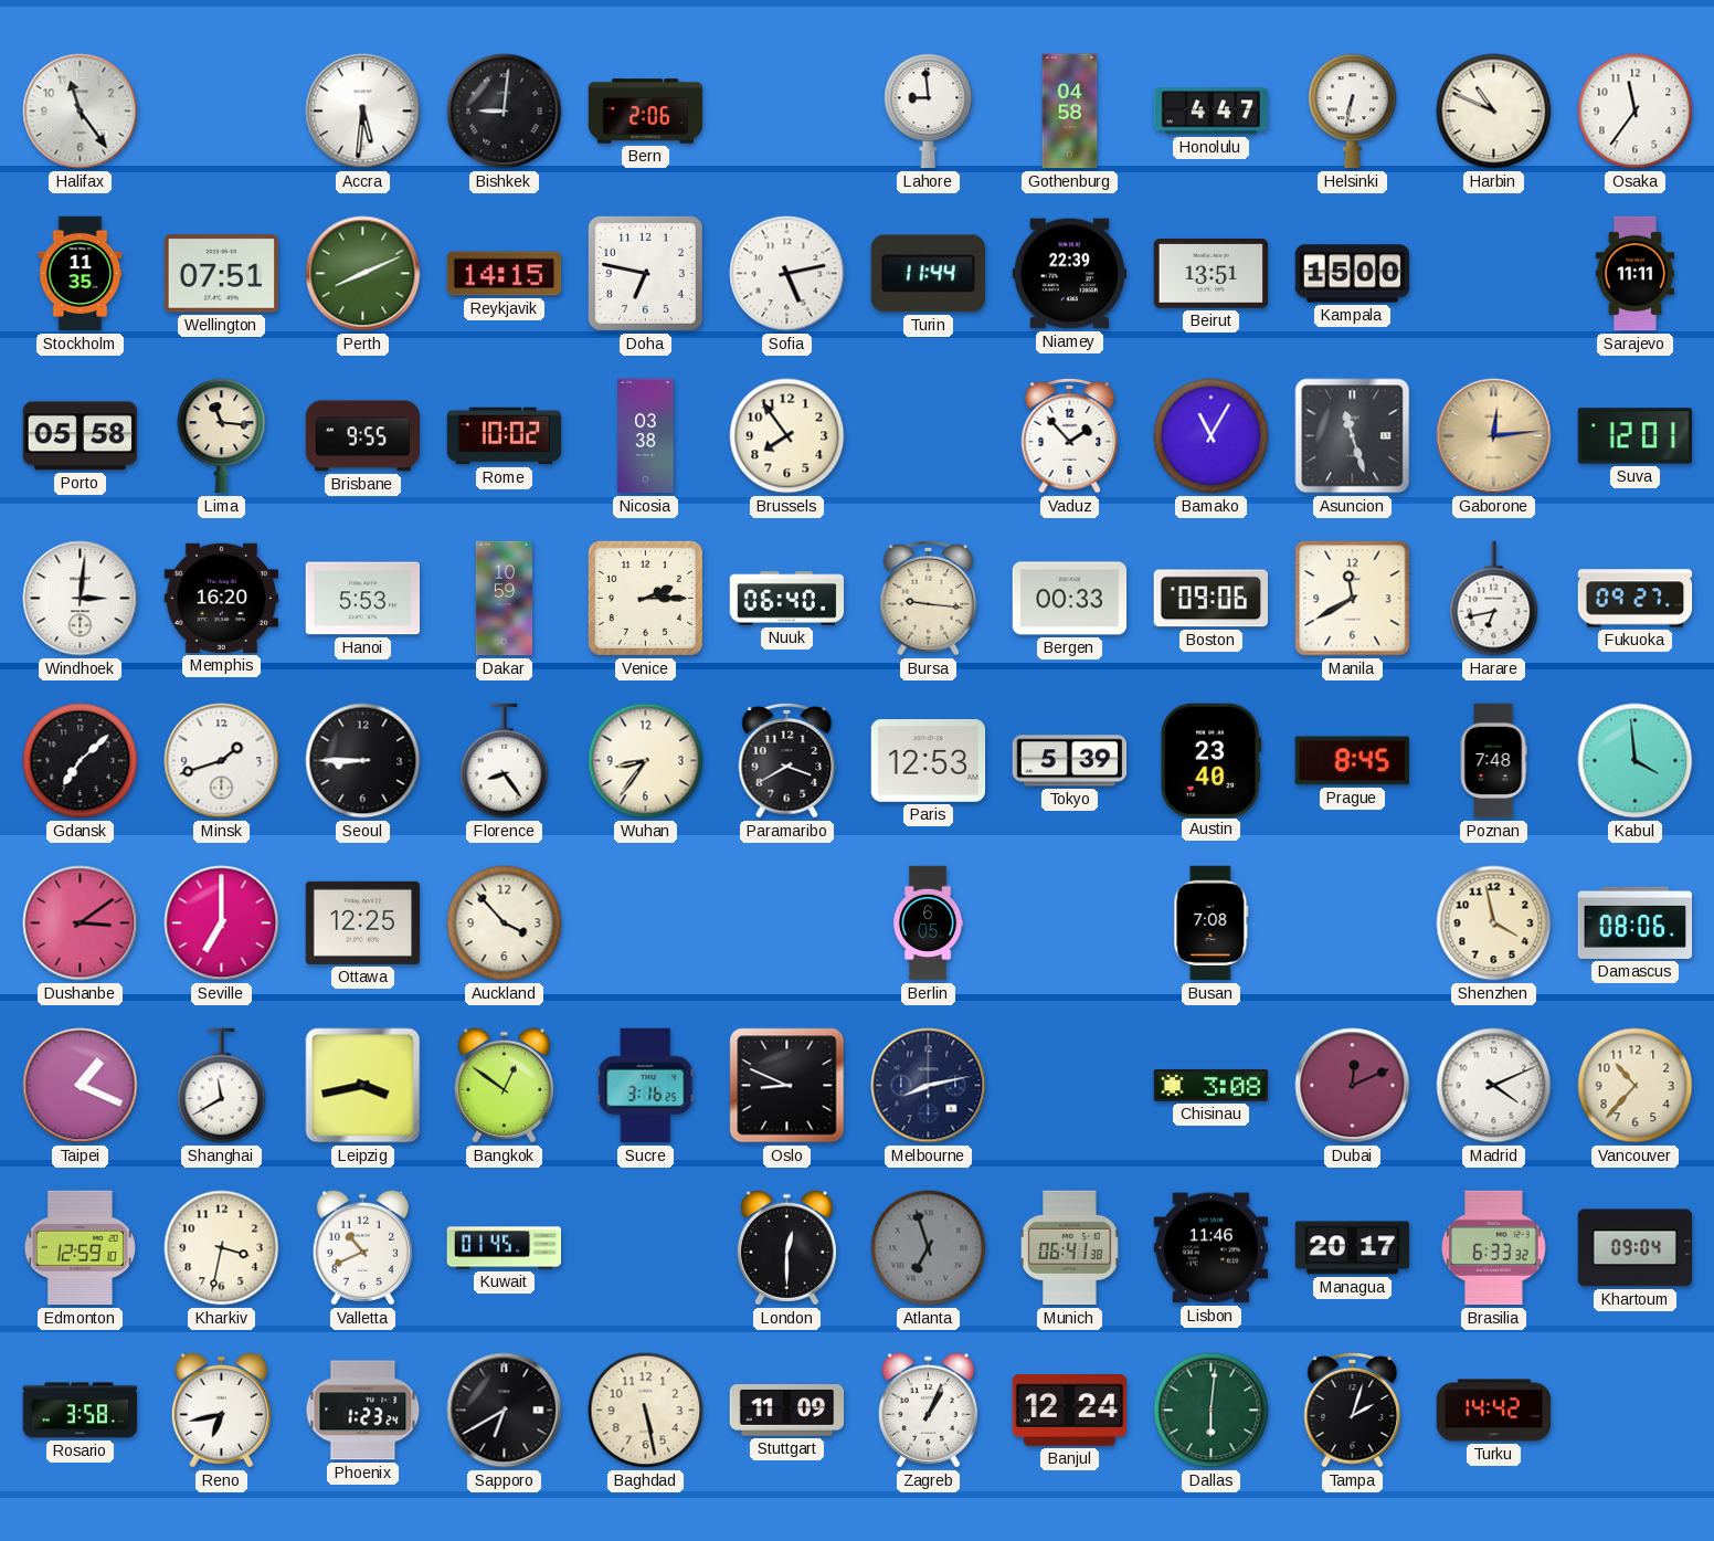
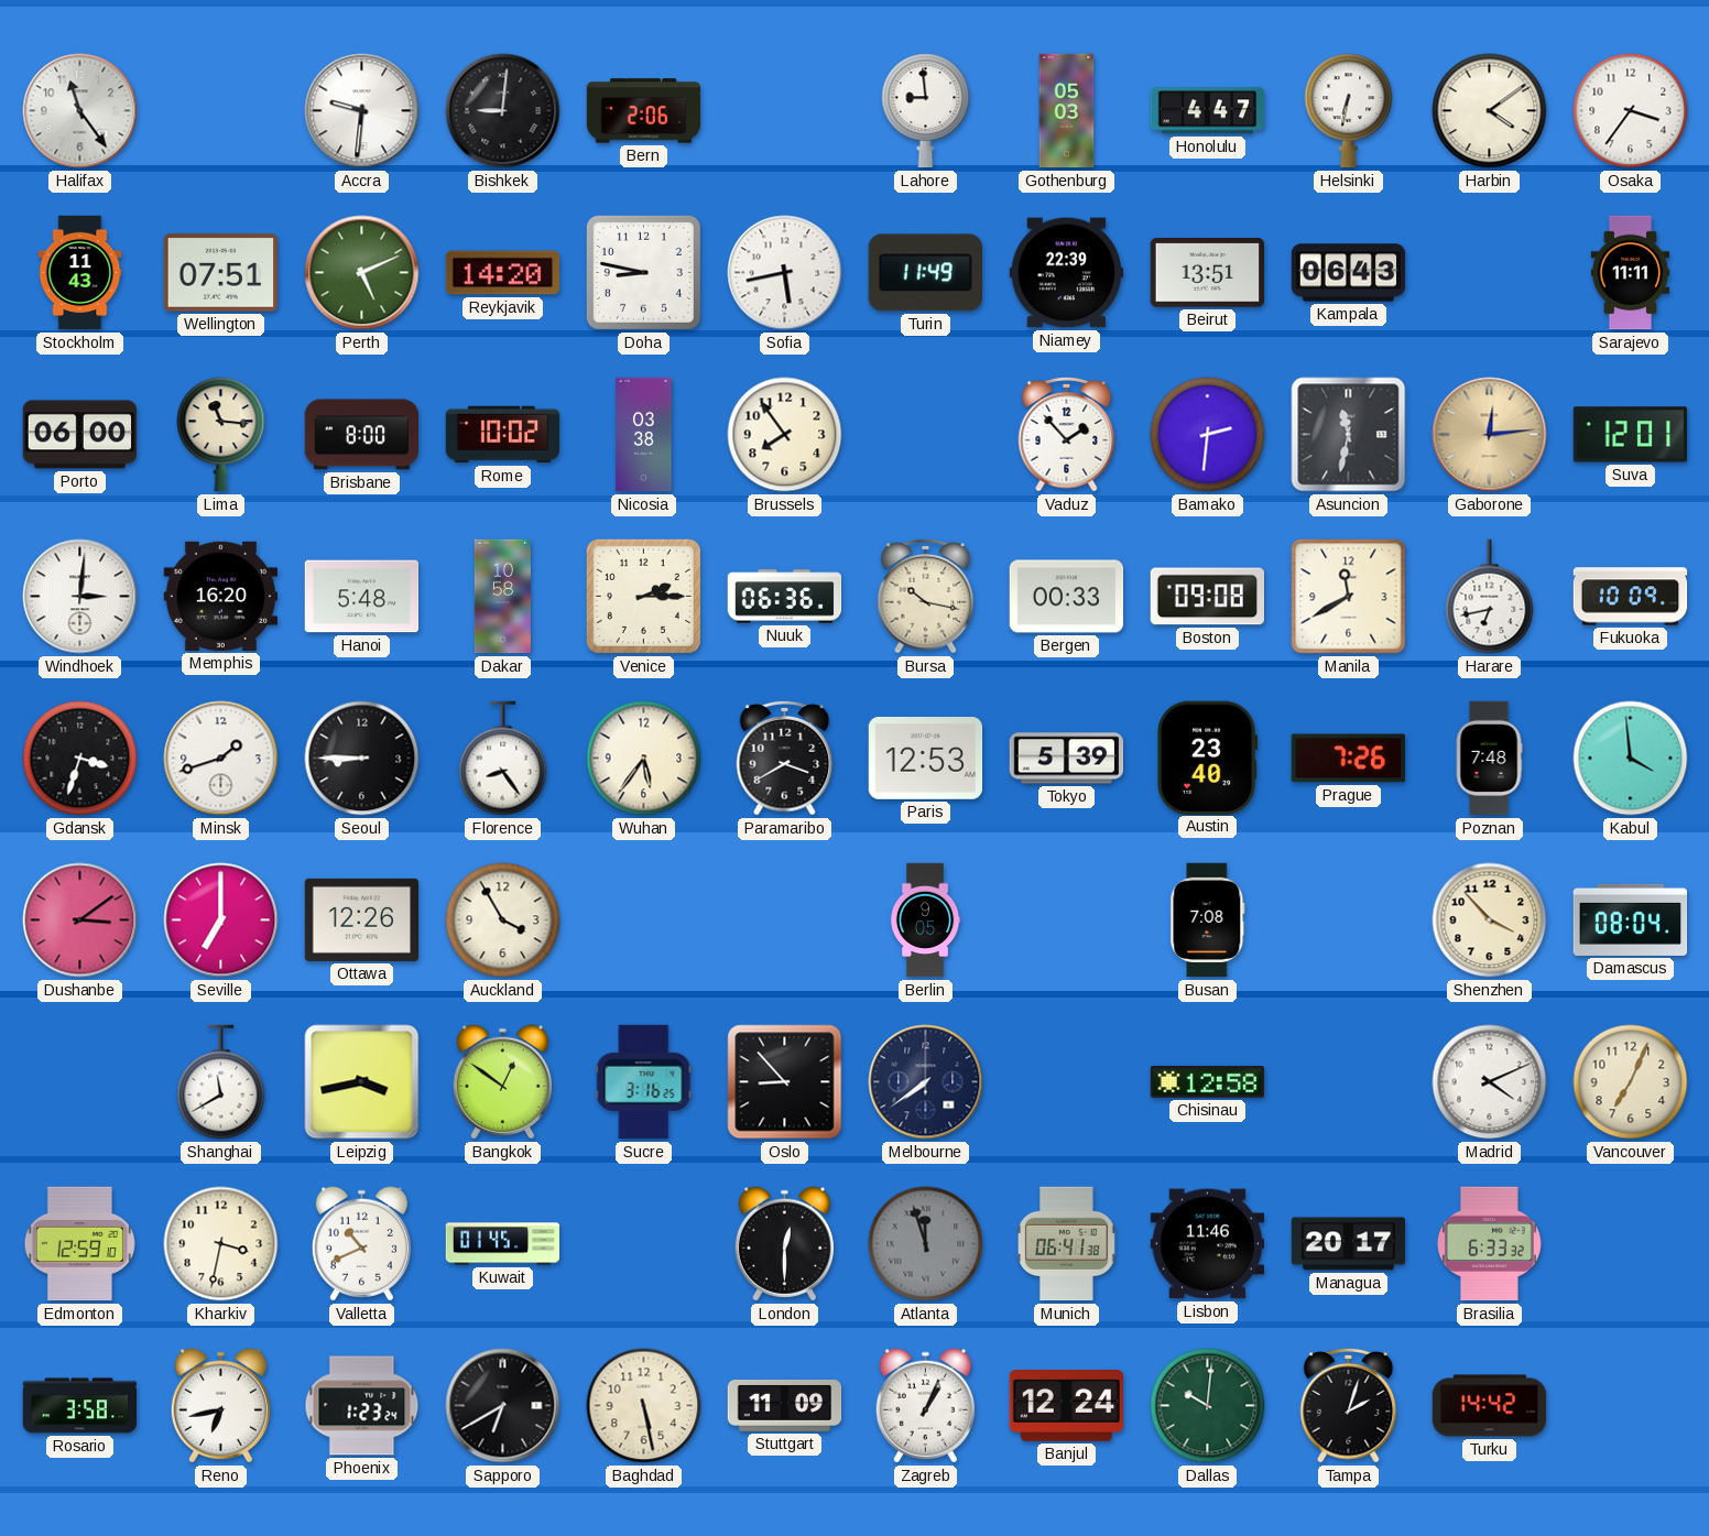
Accra: 5:31 -> 9:31
Gothenburg: 04:58 -> 05:03
Harbin: 10:49 -> 4:09
Osaka: 11:36 -> 3:36
Stockholm: 11:35 -> 11:43
Perth: 8:11 -> 5:11
Reykjavik: 14:15 -> 14:20
Doha: 6:47 -> 8:47
Sofia: 5:13 -> 5:43
Turin: 11:44 -> 11:49
Kampala: 15:00 -> 06:43
Porto: 05:58 -> 06:00
Brisbane: 9:55 -> 8:00
Bamako: 11:05 -> 2:31
Asuncion: 11:27 -> 11:32
Hanoi: 5:53 -> 5:48
Dakar: 10:59 -> 10:58
Nuuk: 06:40 -> 06:36
Bursa: 9:16 -> 10:17
Boston: 09:06 -> 09:08
Fukuoka: 09:27 -> 10:09
Gdansk: 7:08 -> 3:33
Wuhan: 8:36 -> 5:36
Prague: 8:45 -> 7:26
Ottawa: 12:25 -> 12:26
Auckland: 3:53 -> 3:55
Berlin: 6:05 -> 9:05
Shenzhen: 3:58 -> 3:53
Damascus: 08:06 -> 08:04
Taipei: 1:19 -> none
Oslo: 8:49 -> 8:53
Melbourne: 8:13 -> 7:39
Chisinau: 3:08 -> 12:58
Dubai: 12:11 -> none
Vancouver: 10:37 -> 7:04
Atlanta: 6:57 -> 11:57
Khartoum: 09:04 -> none
Dallas: 6:01 -> 10:01
